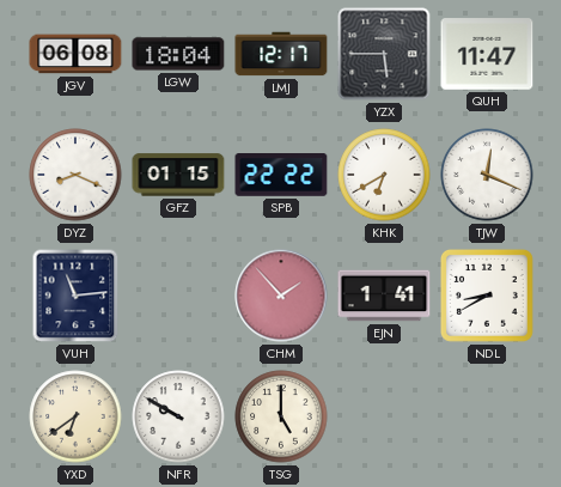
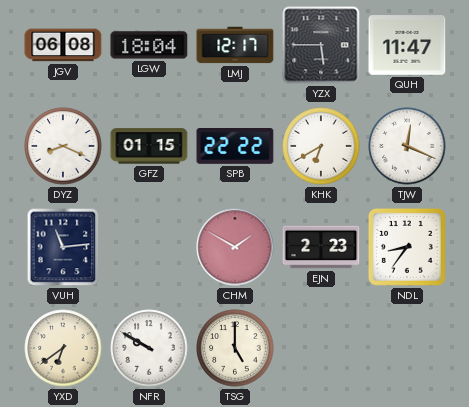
CHM: 1:53 -> 1:50
EJN: 1:41 -> 2:23
NDL: 8:40 -> 8:36
